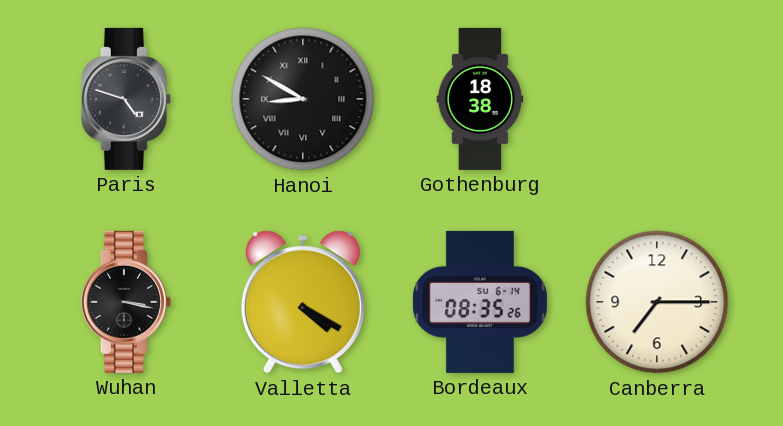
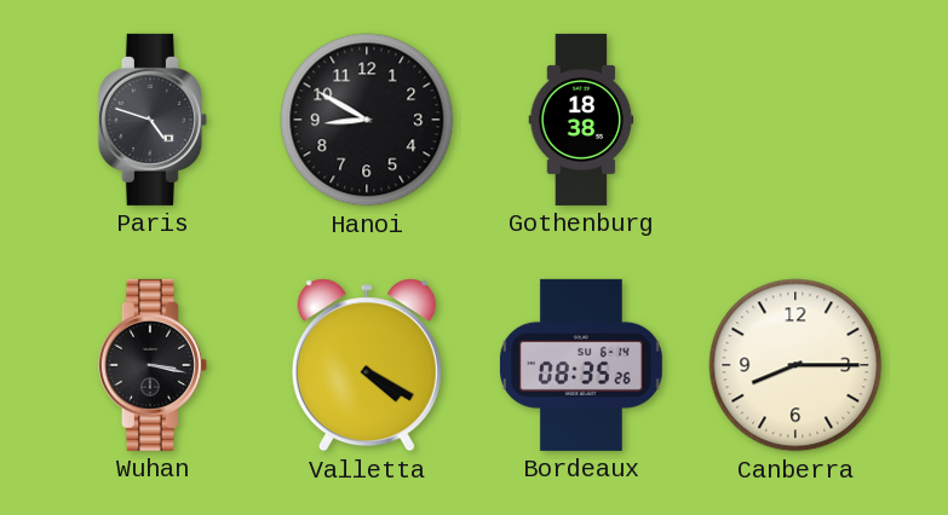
Hanoi numerals: Roman -> Arabic
Canberra: 7:15 -> 8:15
